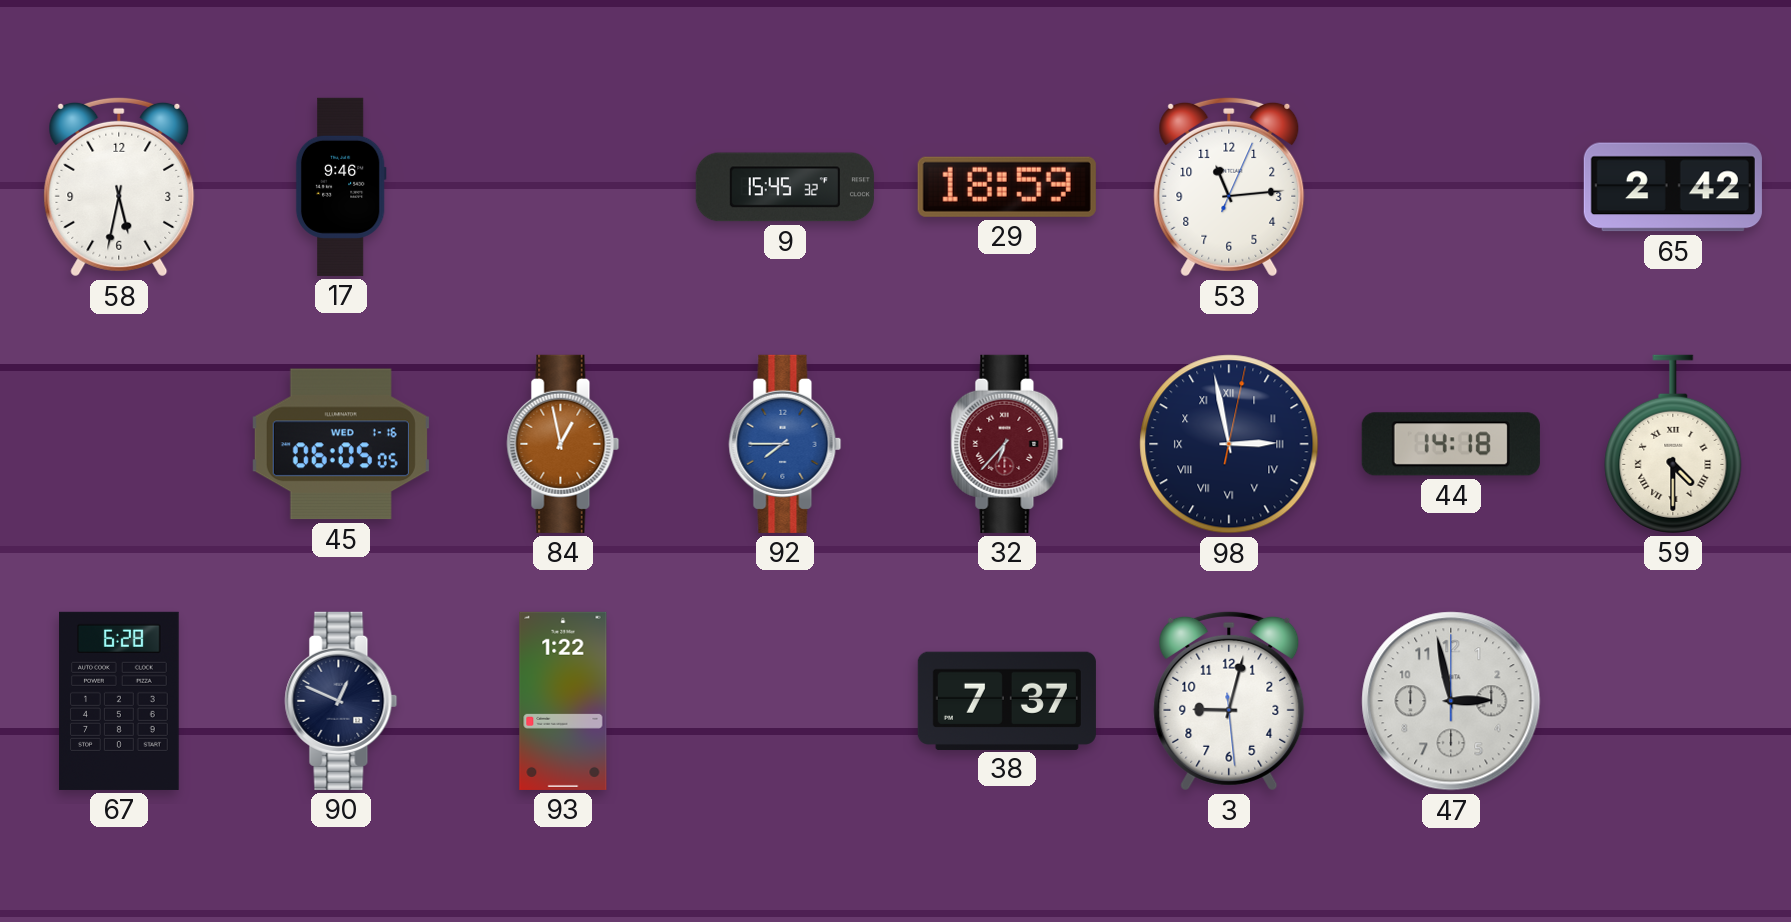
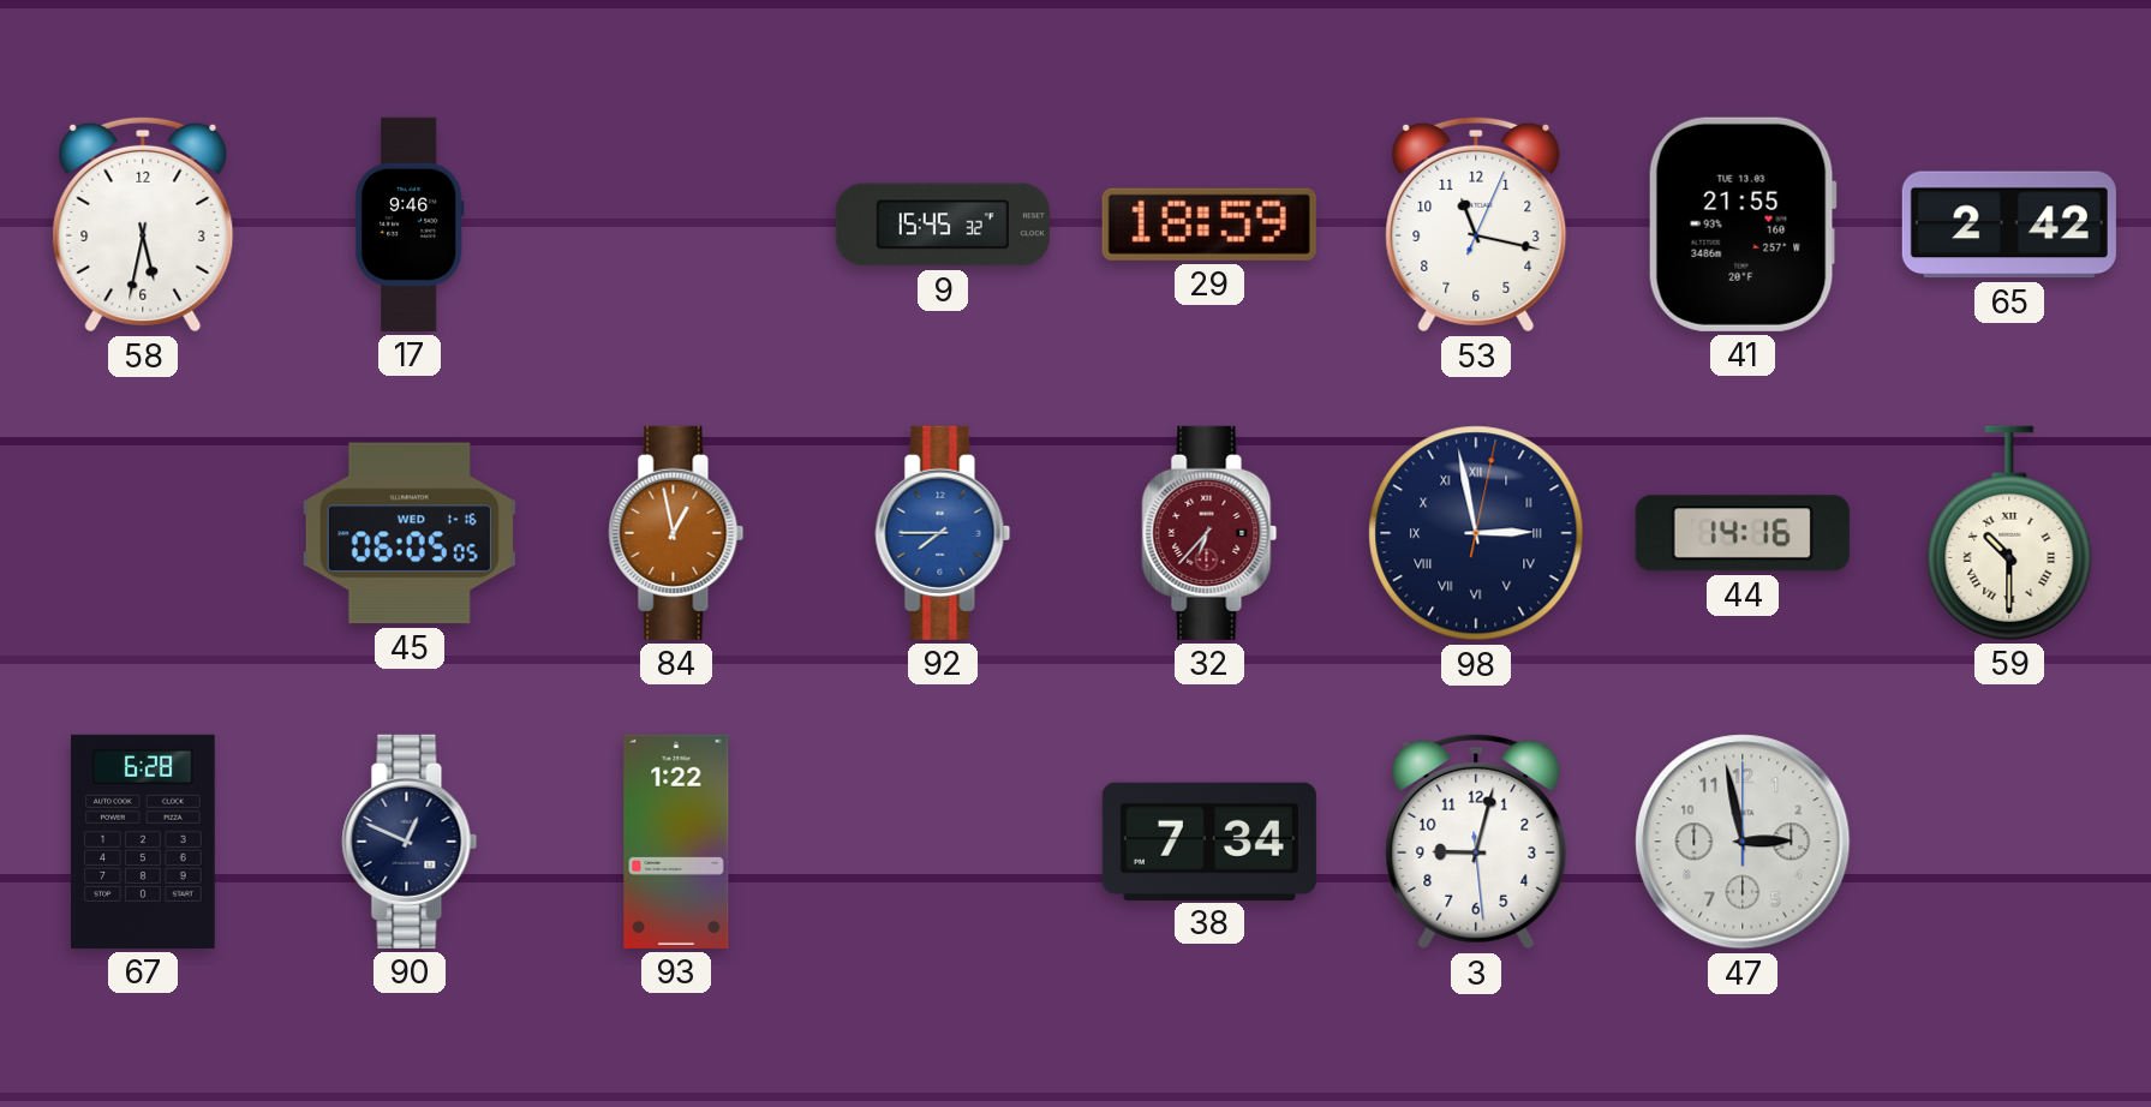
53: 11:14 -> 11:17
41: none -> 21:55
44: 14:18 -> 14:16
59: 4:30 -> 10:30
38: 7:37 -> 7:34
